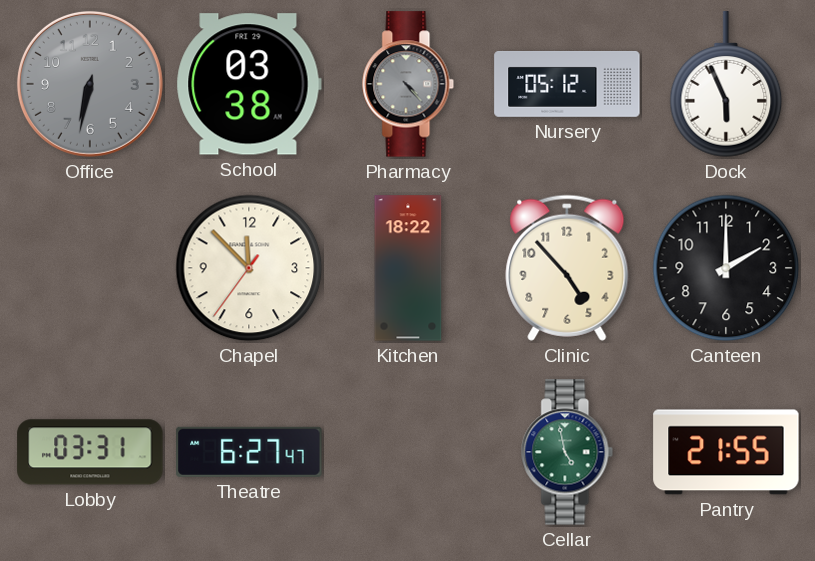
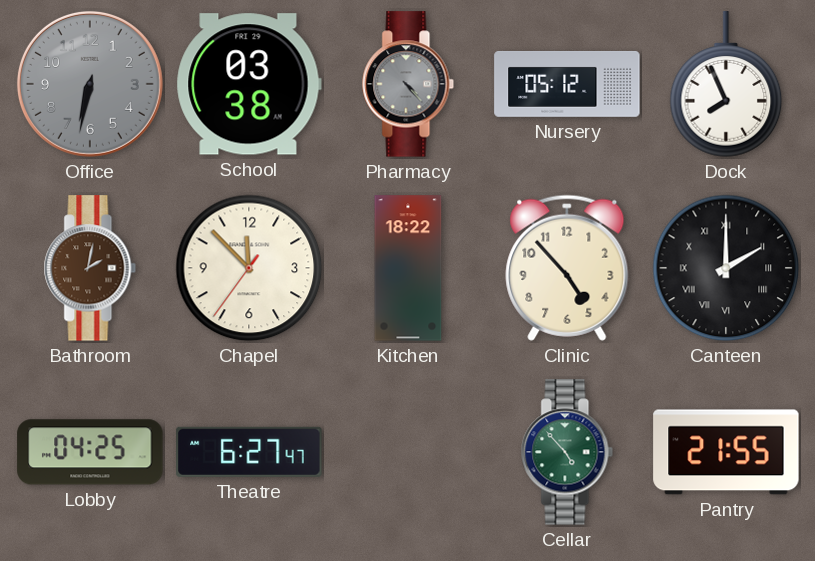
Dock: 5:56 -> 7:56
Bathroom: none -> 2:02
Canteen numerals: Arabic -> Roman
Lobby: 03:31 -> 04:25
Cellar: 4:58 -> 4:53
